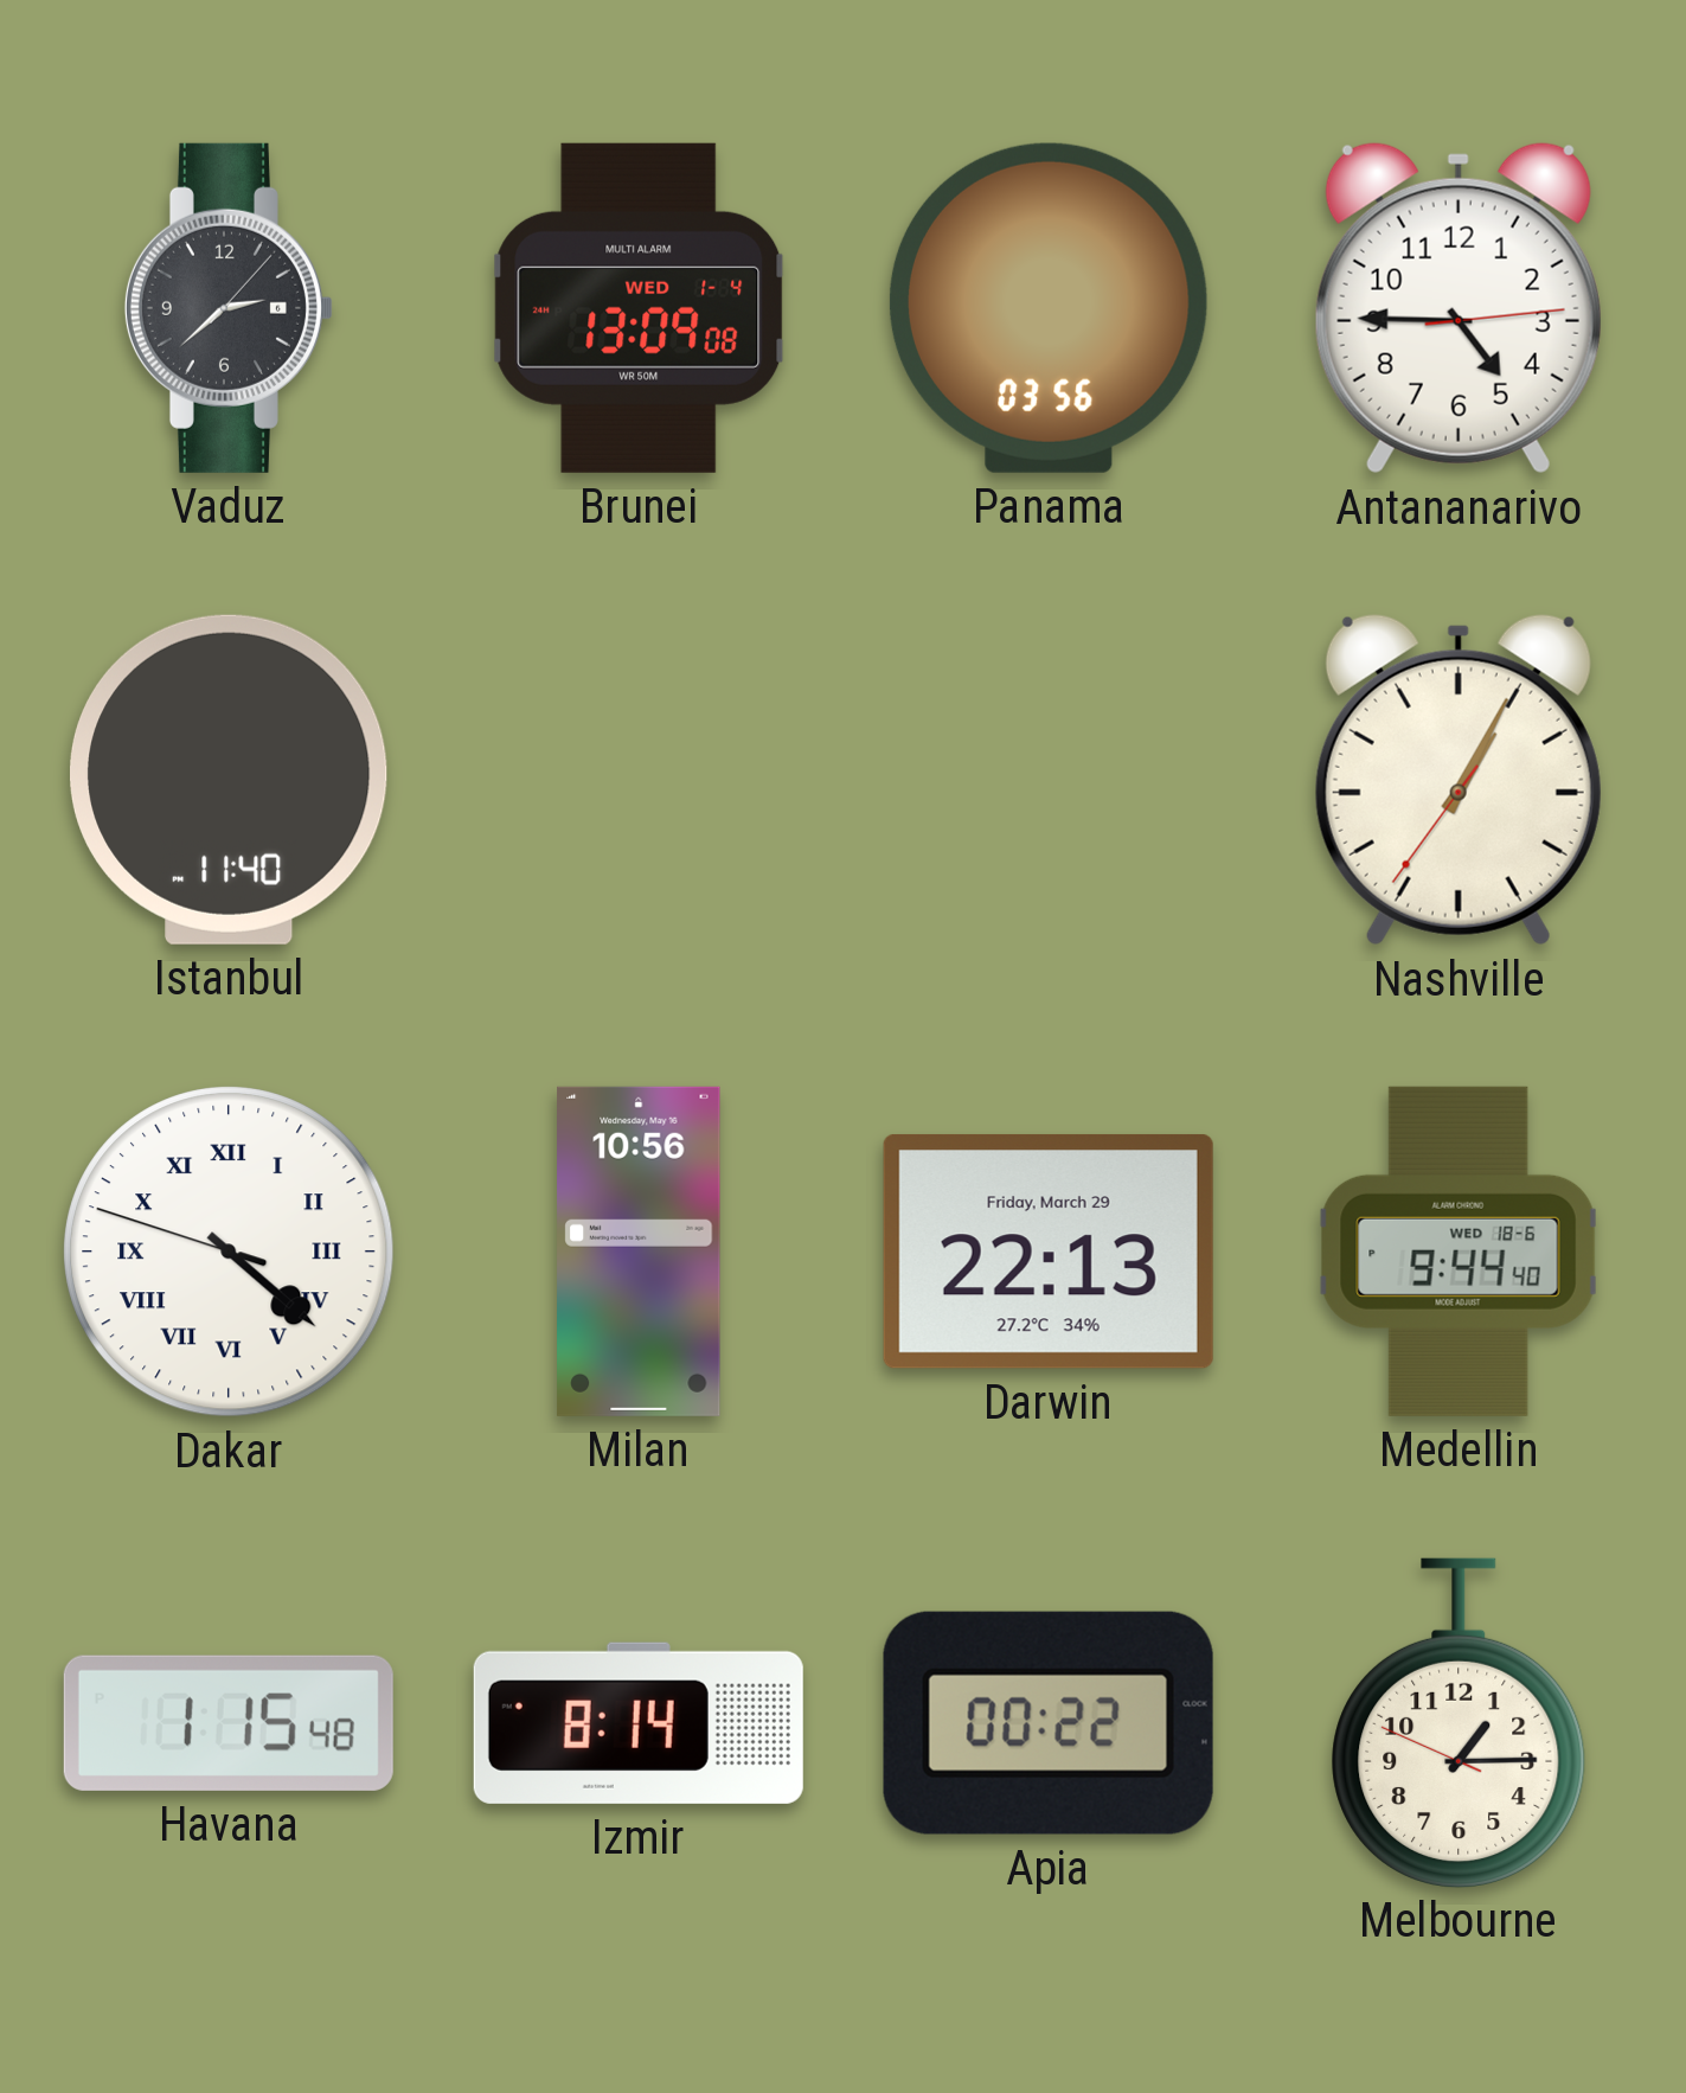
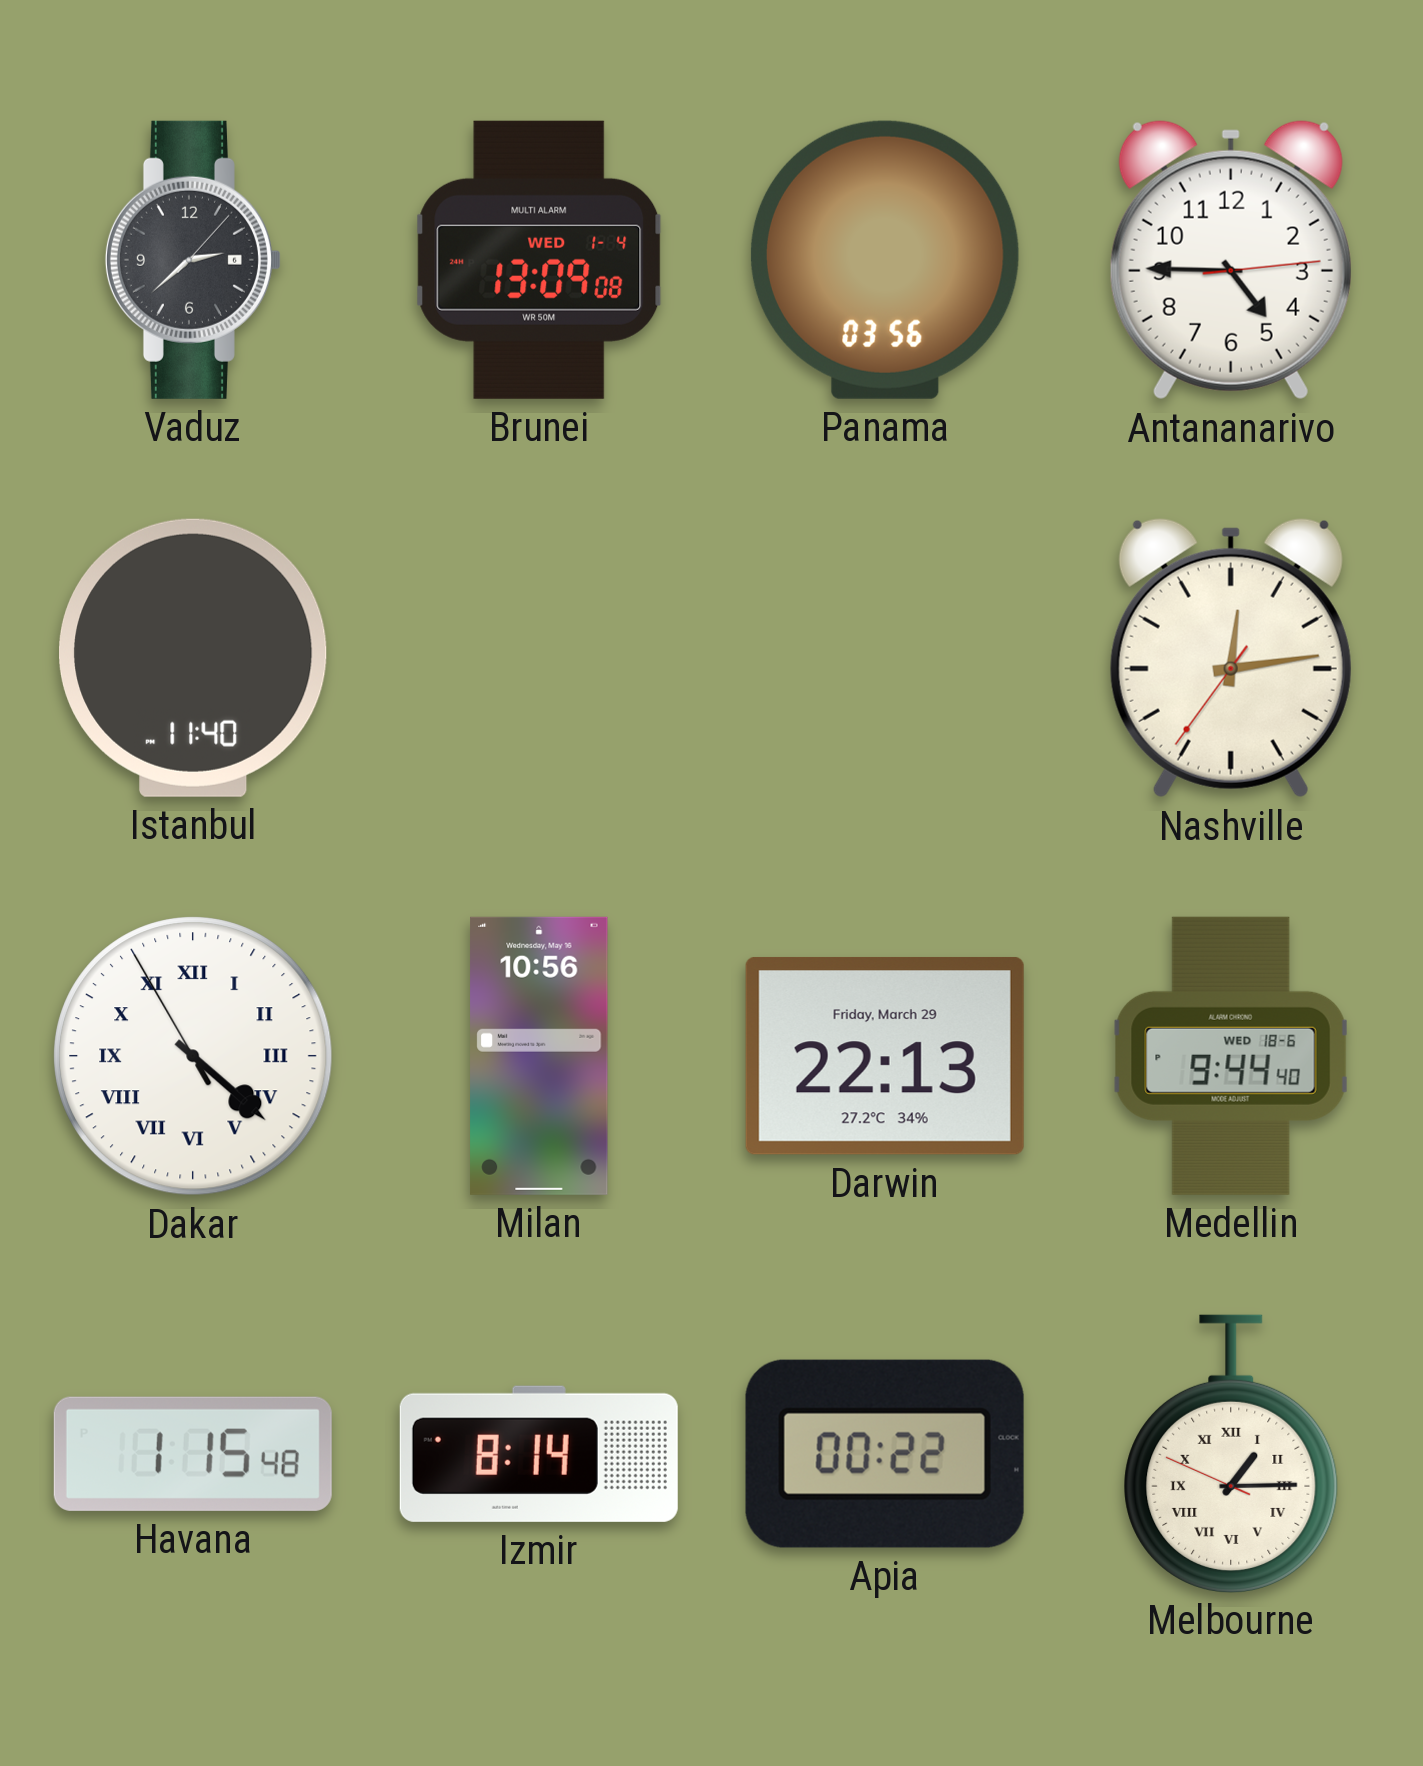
Nashville: 1:04 -> 12:13
Dakar: 4:21:48 -> 4:21:55
Melbourne numerals: Arabic -> Roman
